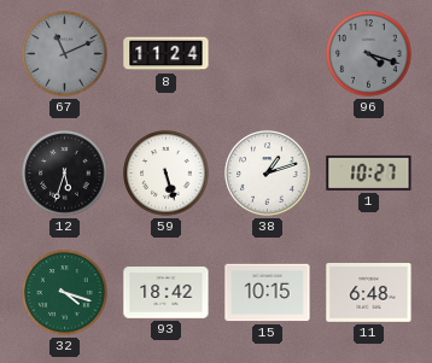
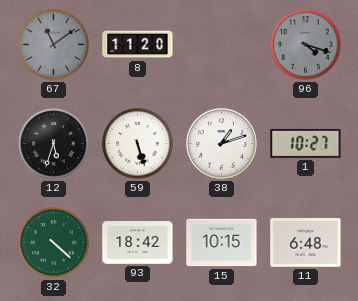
67: 11:11 -> 11:09
8: 11:24 -> 11:20
32: 4:18 -> 4:22
